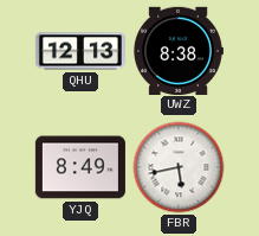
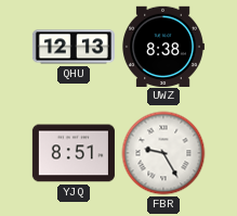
YJQ: 8:49 -> 8:51
FBR: 5:43 -> 9:25
